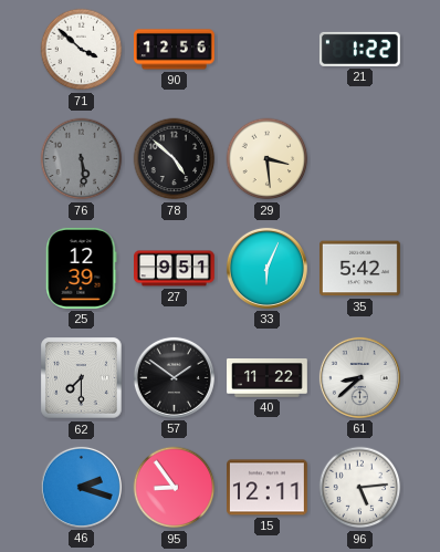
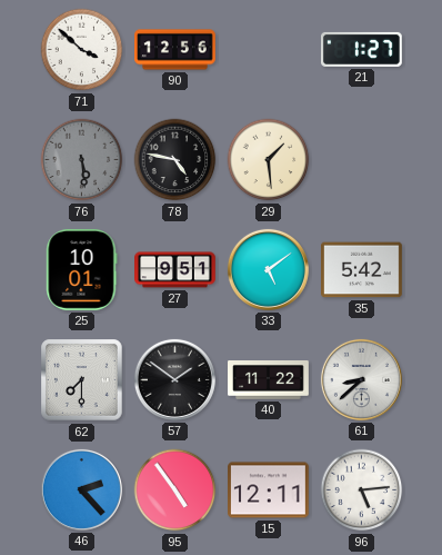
21: 1:22 -> 1:27
78: 4:52 -> 4:47
29: 3:29 -> 1:29
25: 12:39 -> 10:01
33: 6:04 -> 5:09
46: 2:18 -> 2:23
95: 8:54 -> 4:54
